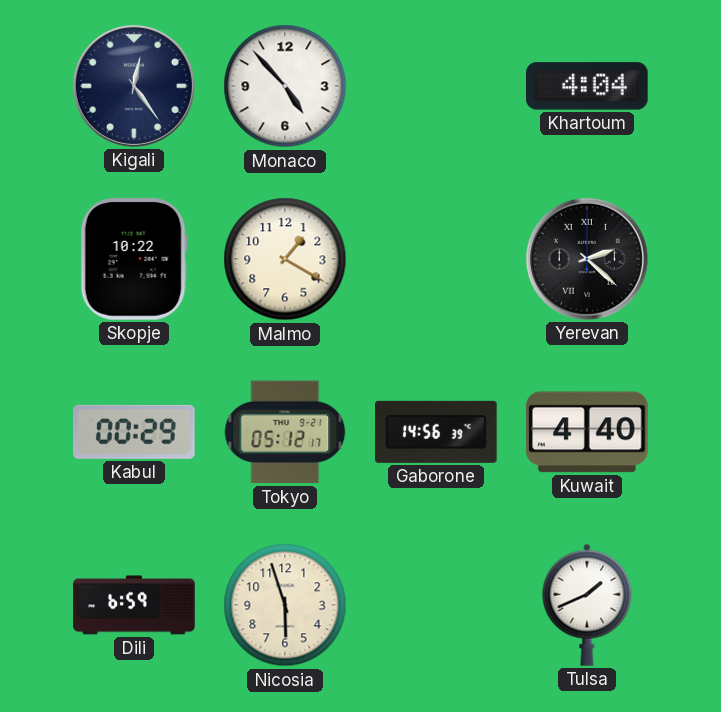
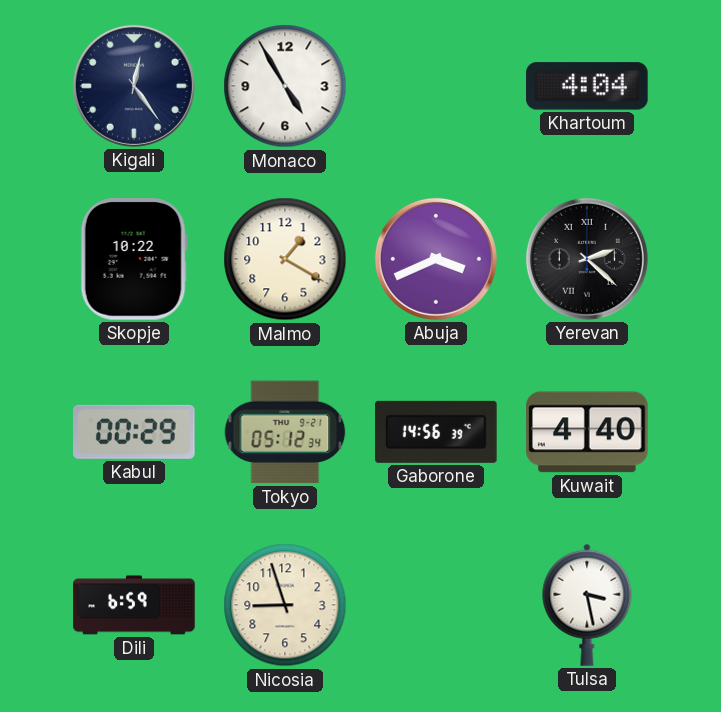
Monaco: 4:53 -> 4:55
Abuja: none -> 3:41
Tokyo: 05:12:17 -> 05:12:34
Nicosia: 5:57 -> 8:57
Tulsa: 1:41 -> 3:28
